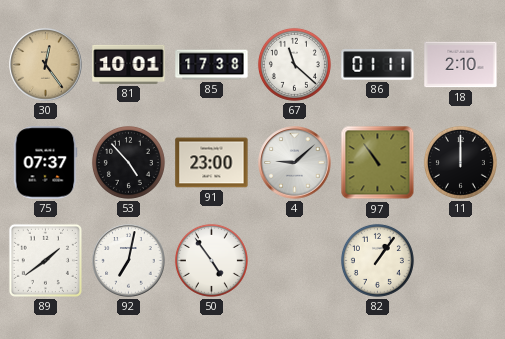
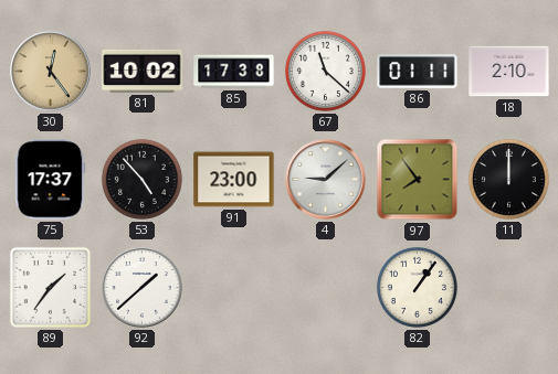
81: 10:01 -> 10:02
75: 07:37 -> 17:37
97: 10:54 -> 7:54
89: 1:39 -> 1:36
92: 7:02 -> 1:38
50: 4:54 -> none
